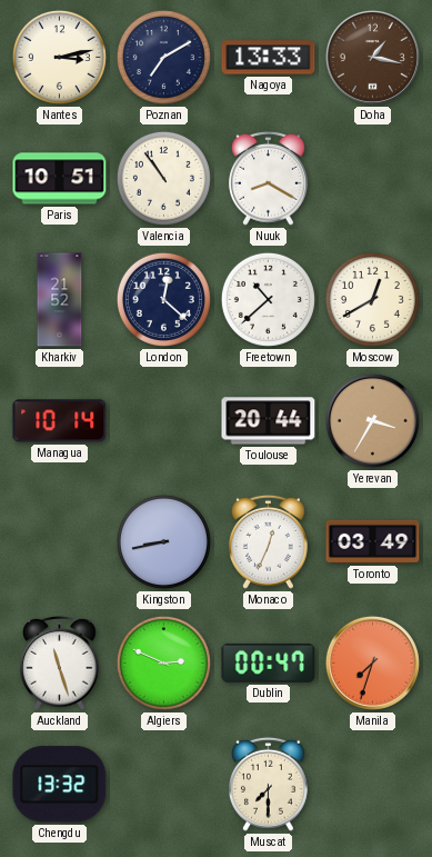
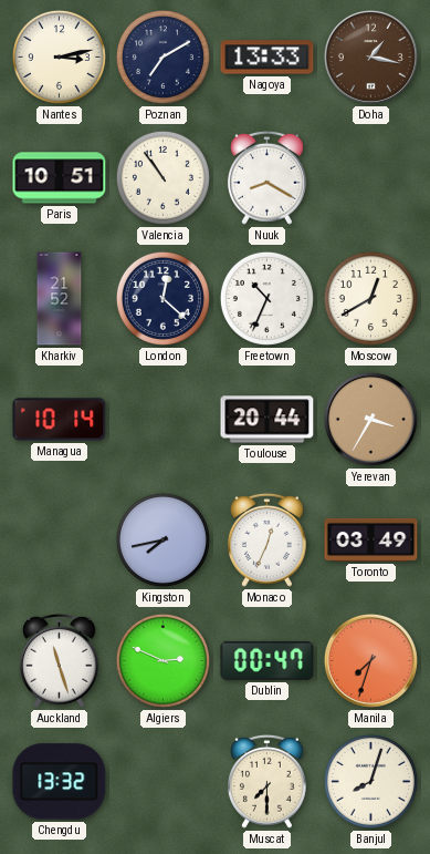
Freetown: 10:38 -> 10:34
Kingston: 8:43 -> 7:43
Banjul: none -> 8:03
